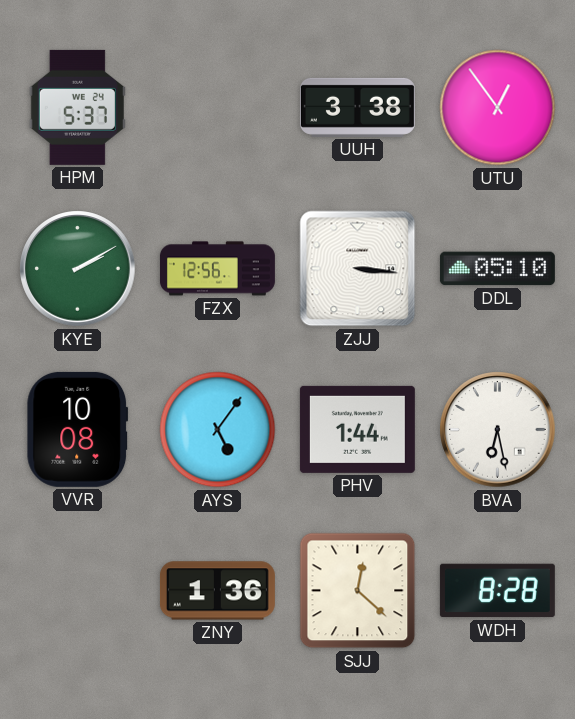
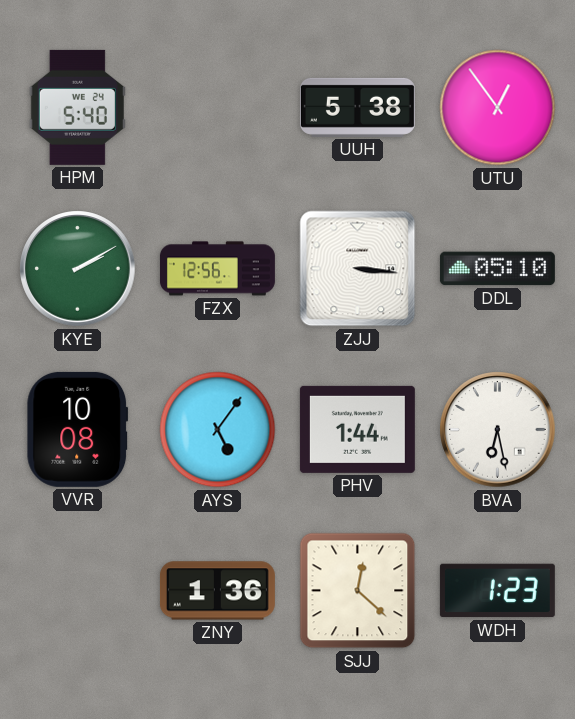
HPM: 5:37 -> 5:40
UUH: 3:38 -> 5:38
WDH: 8:28 -> 1:23
